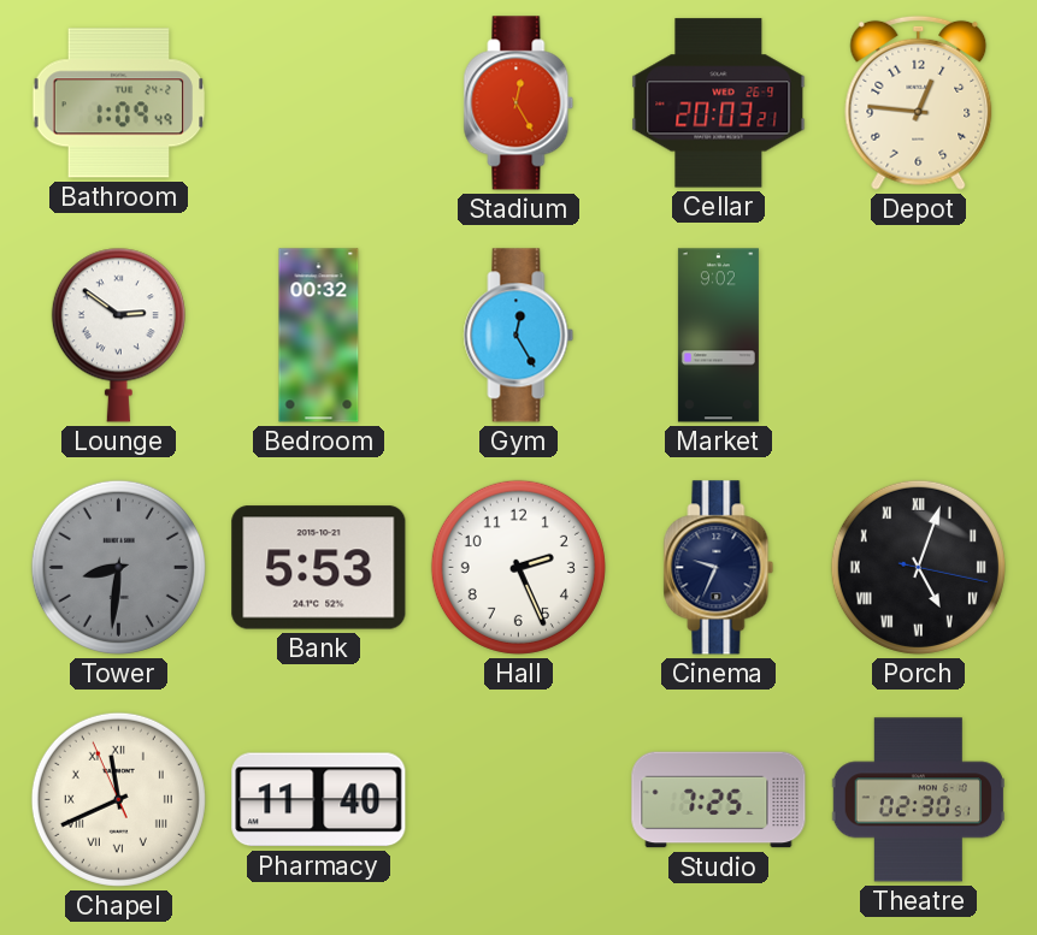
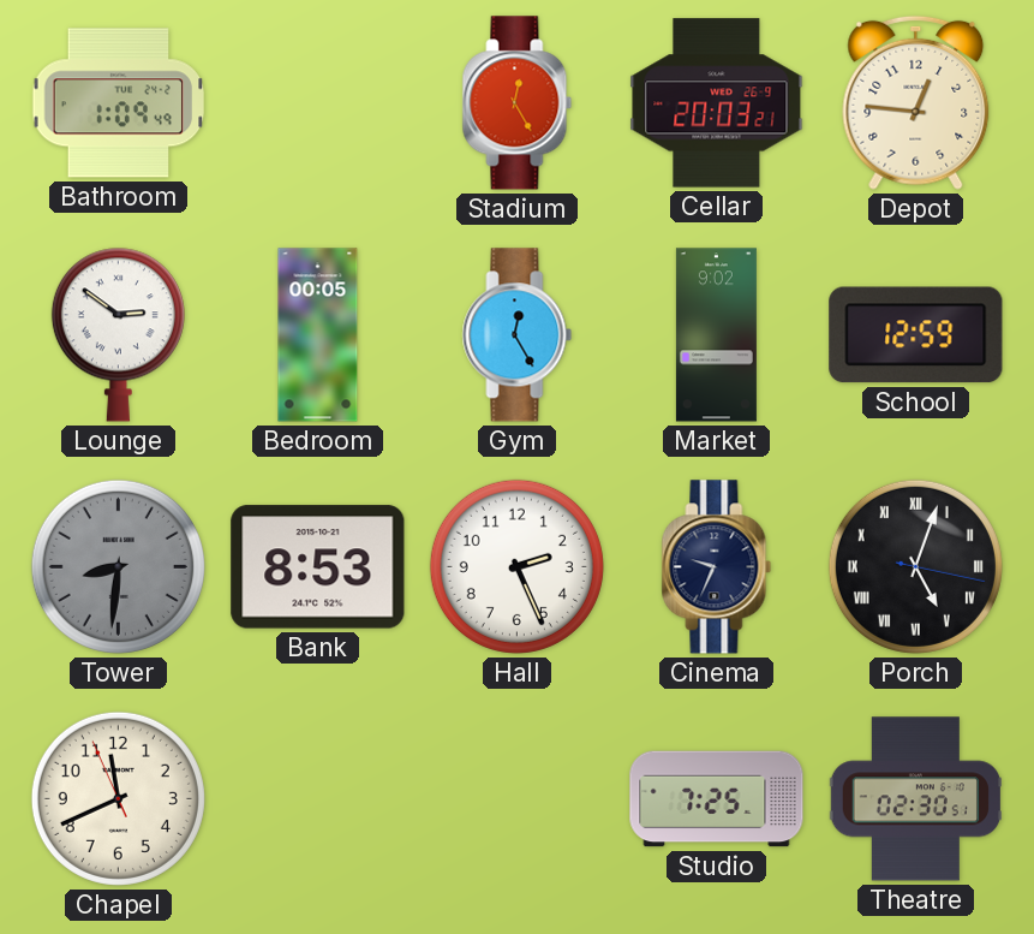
Bedroom: 00:32 -> 00:05
School: none -> 12:59
Bank: 5:53 -> 8:53
Chapel numerals: Roman -> Arabic
Pharmacy: 11:40 -> none
